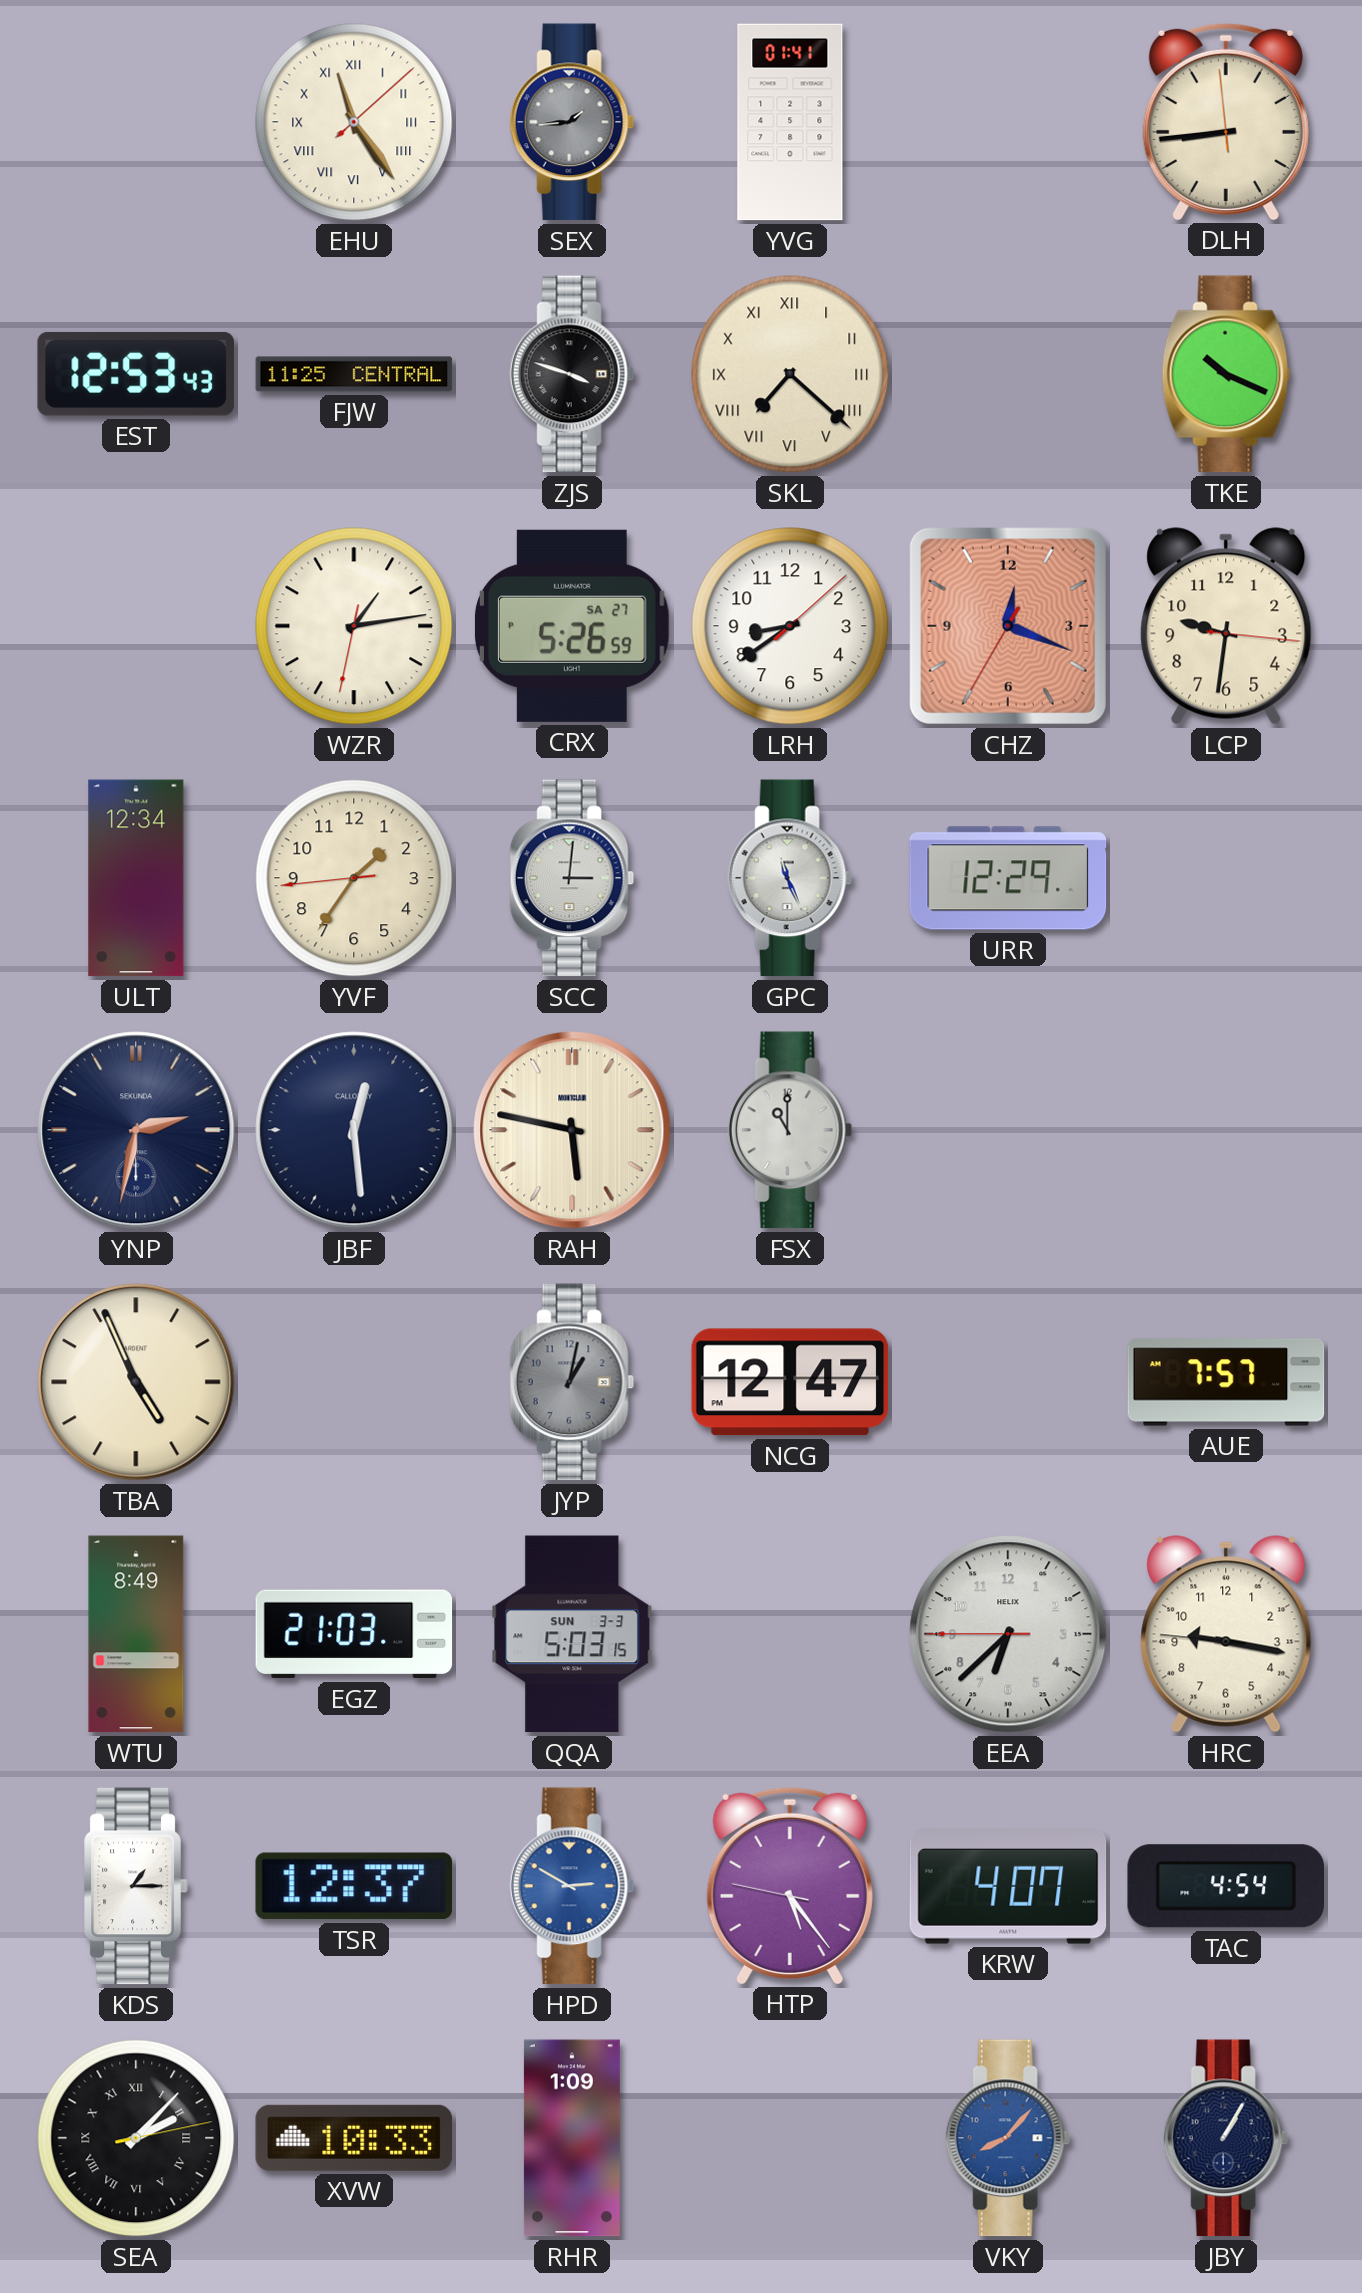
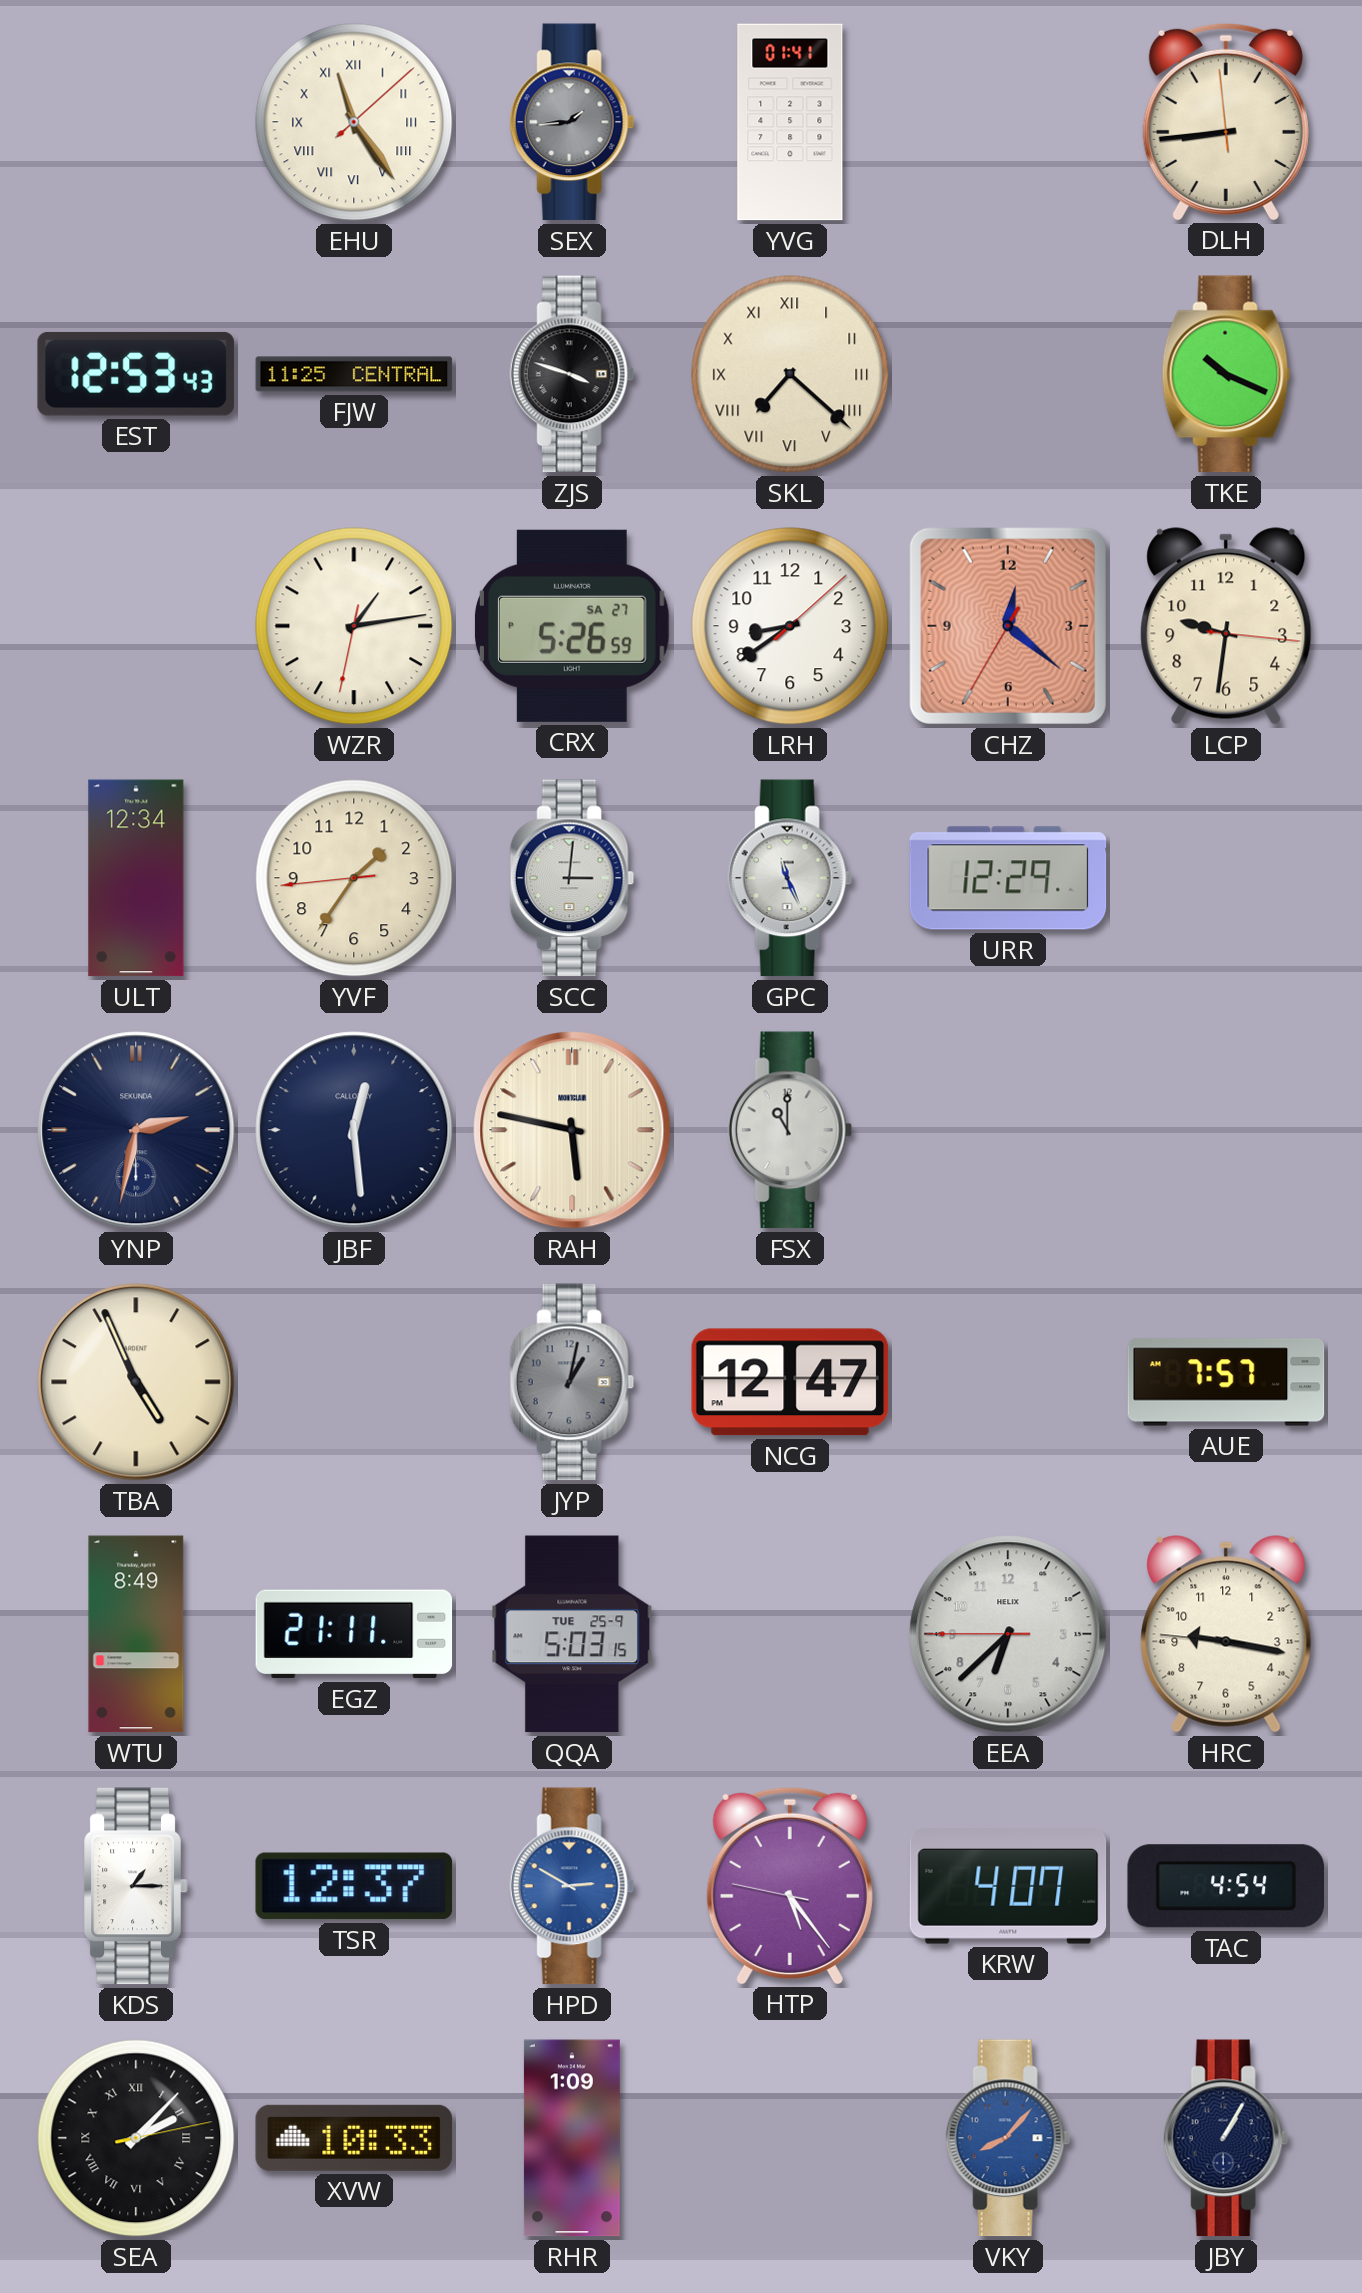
CHZ: 12:18 -> 12:21
EGZ: 21:03 -> 21:11
QQA date: SUN 3-3 -> TUE 25-9
